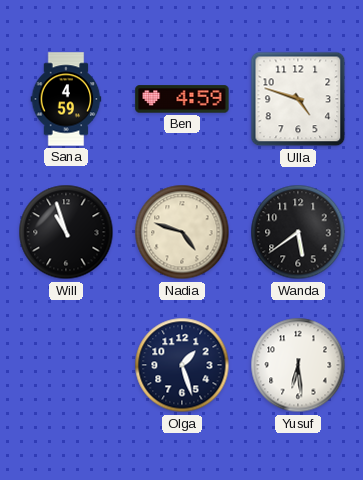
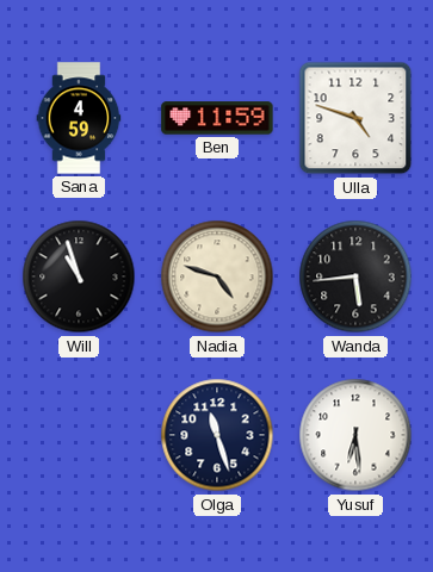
Ben: 4:59 -> 11:59
Wanda: 5:39 -> 5:44
Olga: 1:27 -> 11:27
